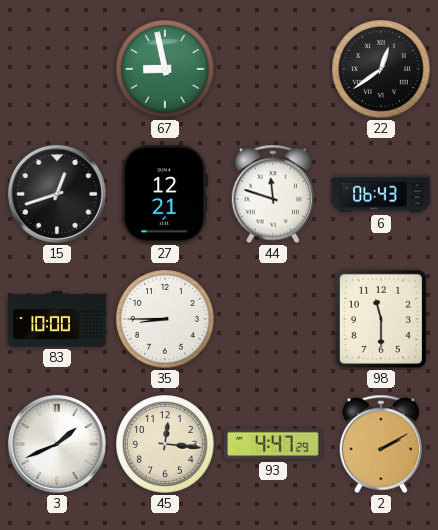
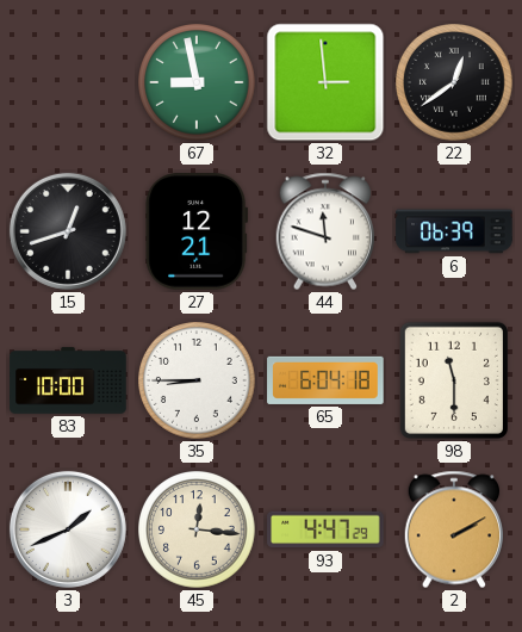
32: none -> 2:59
6: 06:43 -> 06:39
65: none -> 6:04
